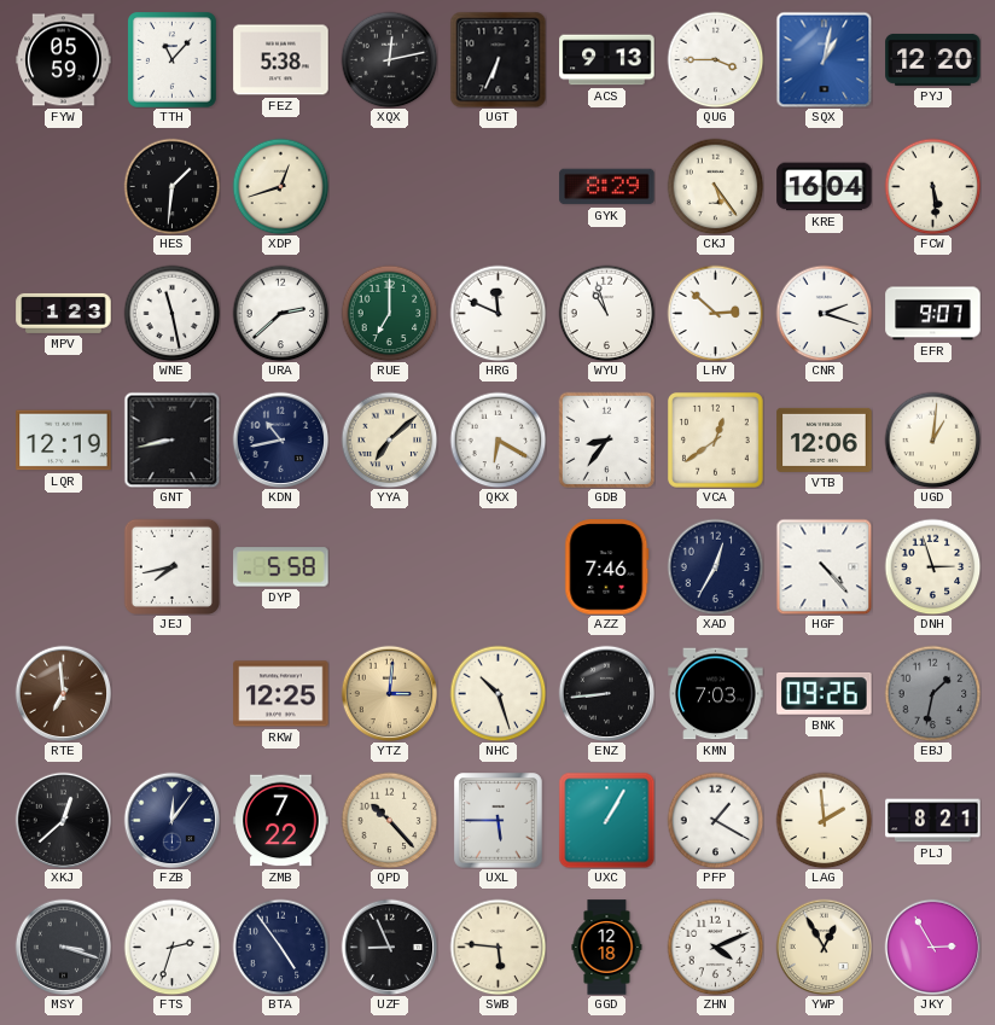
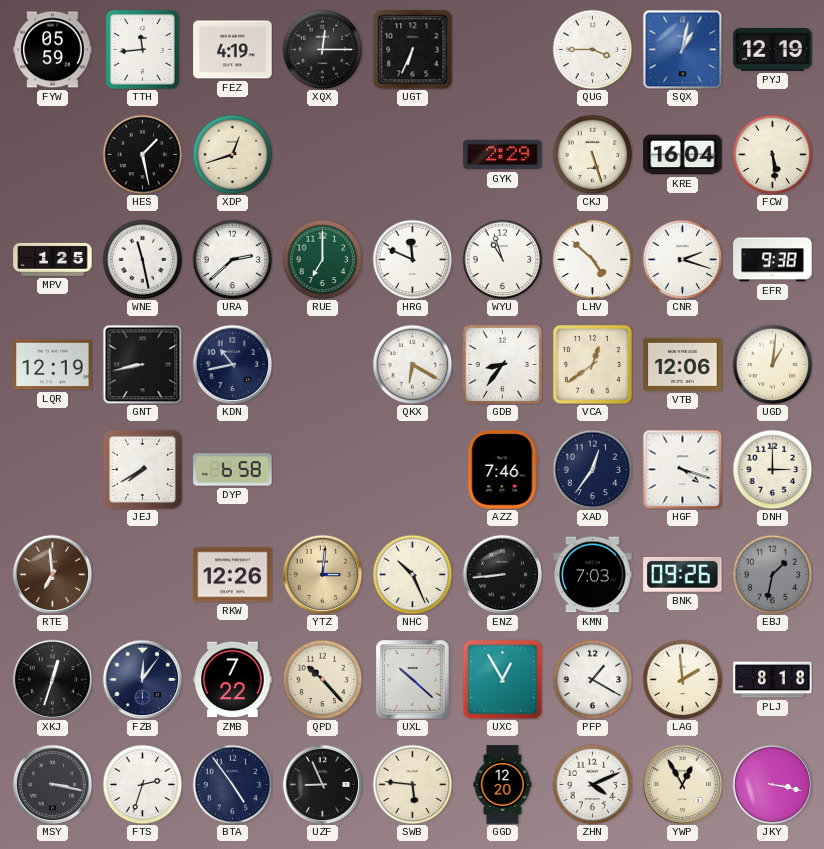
TTH: 11:07 -> 11:44
FEZ: 5:38 -> 4:19
XQX: 12:13 -> 12:15
ACS: 9:13 -> none
PYJ: 12:20 -> 12:19
HES: 1:31 -> 1:28
GYK: 8:29 -> 2:29
CKJ: 5:24 -> 5:27
MPV: 1:23 -> 1:25
LHV: 2:52 -> 4:52
EFR: 9:07 -> 9:38
YYA: 7:08 -> none
JEJ: 7:43 -> 7:40
DYP: 5:58 -> 6:58
XAD: 12:35 -> 12:36
HGF: 4:23 -> 4:18
DNH: 2:57 -> 3:00
RKW: 12:25 -> 12:26
NHC: 10:27 -> 10:26
XKJ: 12:38 -> 12:33
UXL: 5:45 -> 10:22
UXC: 1:05 -> 12:55
PLJ: 8:21 -> 8:18
MSY: 3:18 -> 3:17
GGD: 12:18 -> 12:20
JKY: 2:55 -> 3:17
